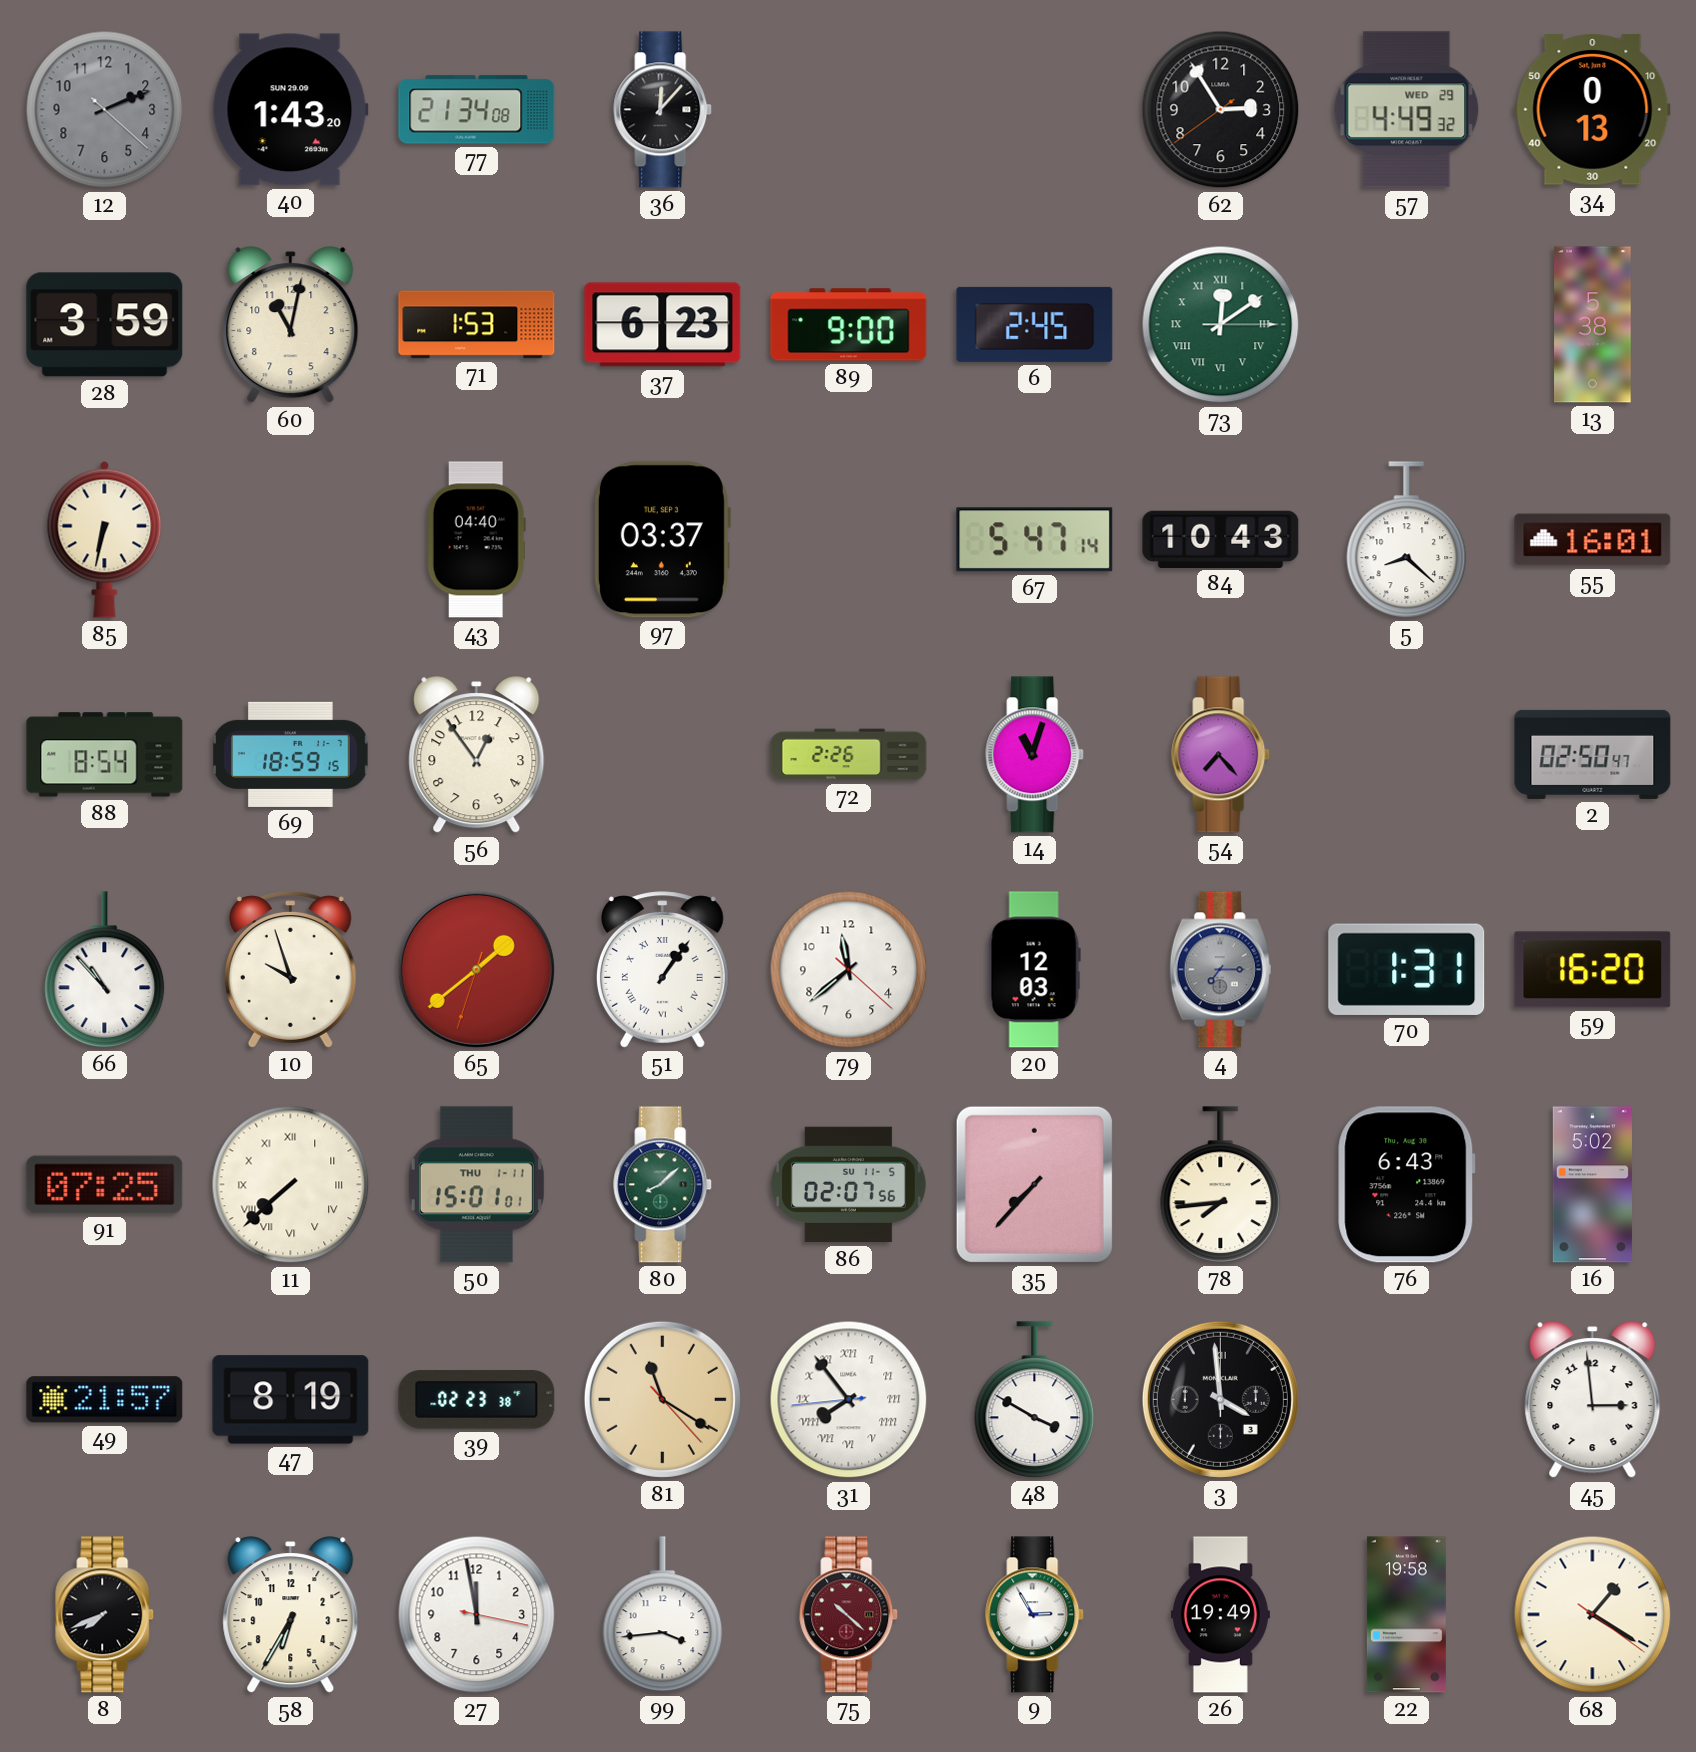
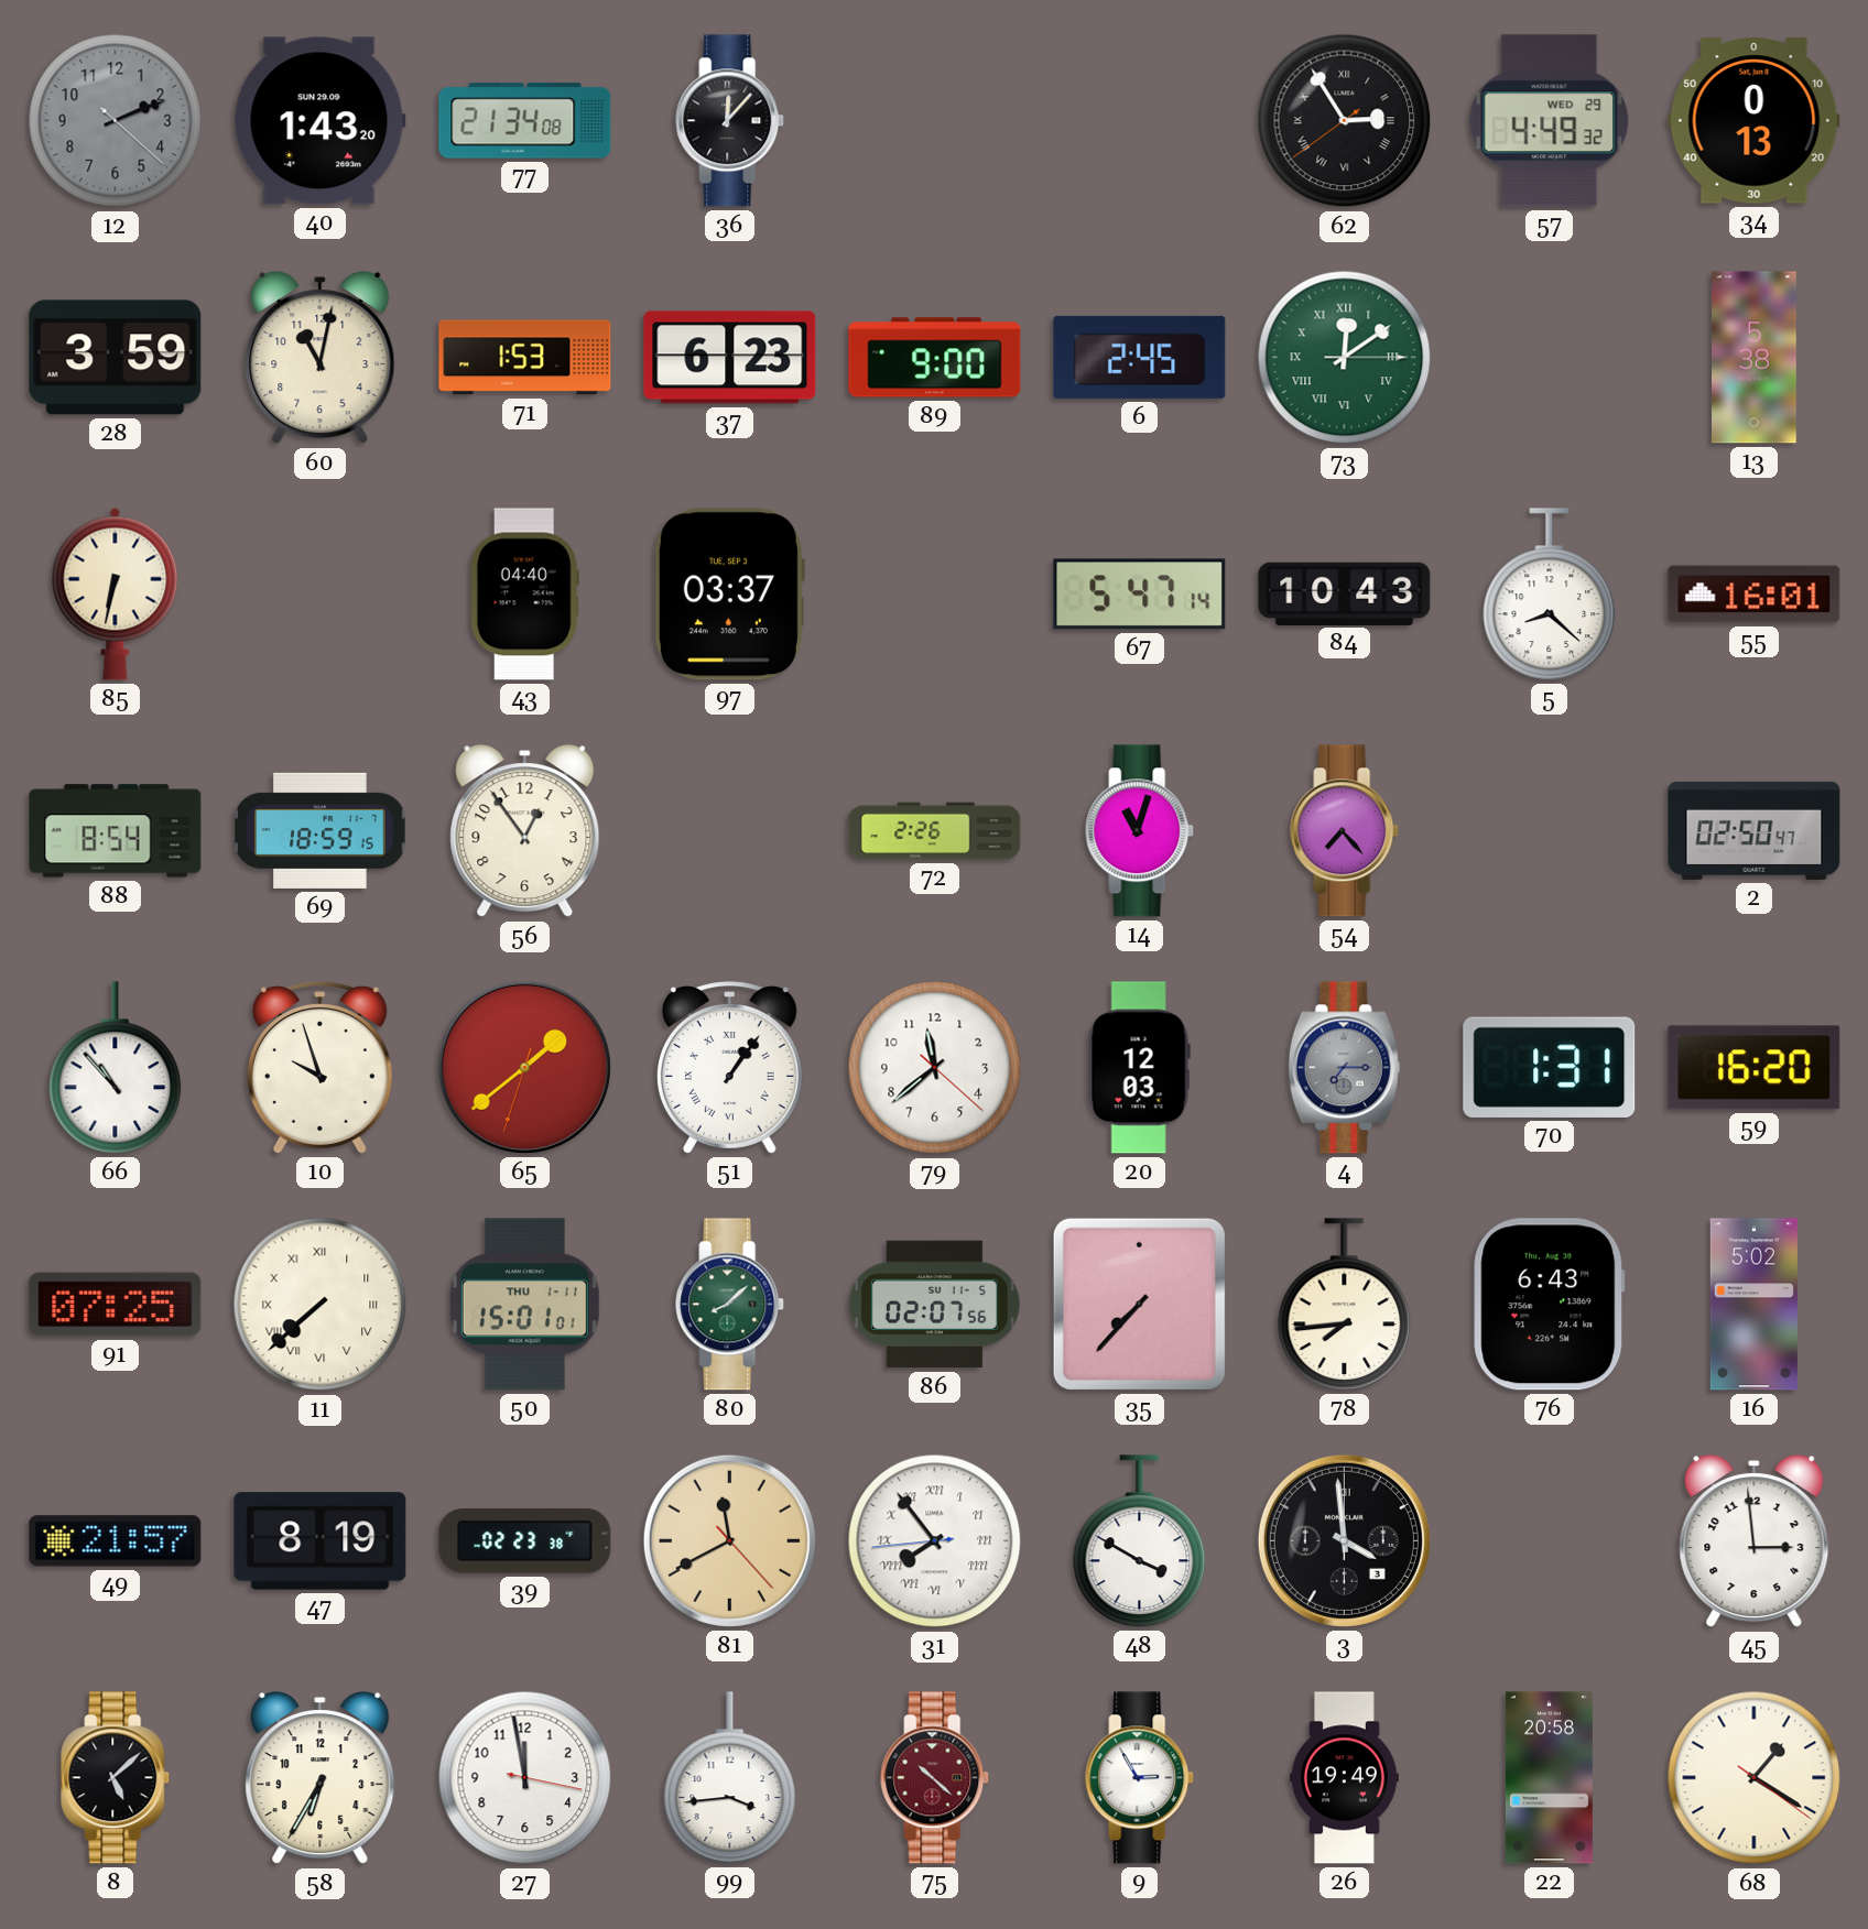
62 numerals: Arabic -> Roman
81: 11:20 -> 11:40
8: 7:41 -> 5:08
22: 19:58 -> 20:58
